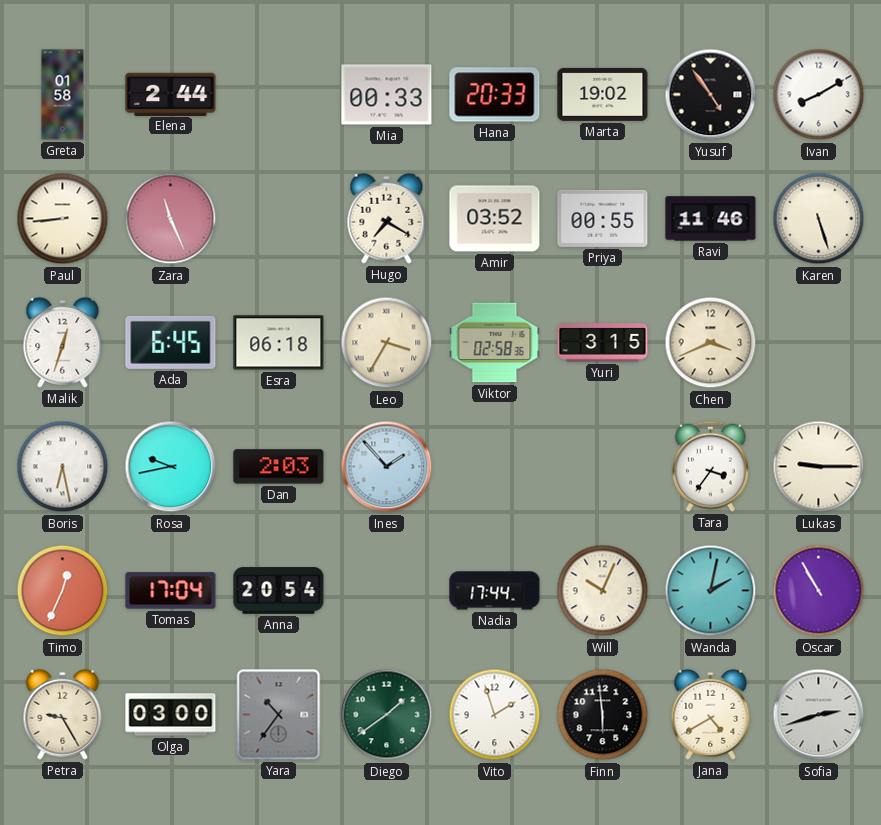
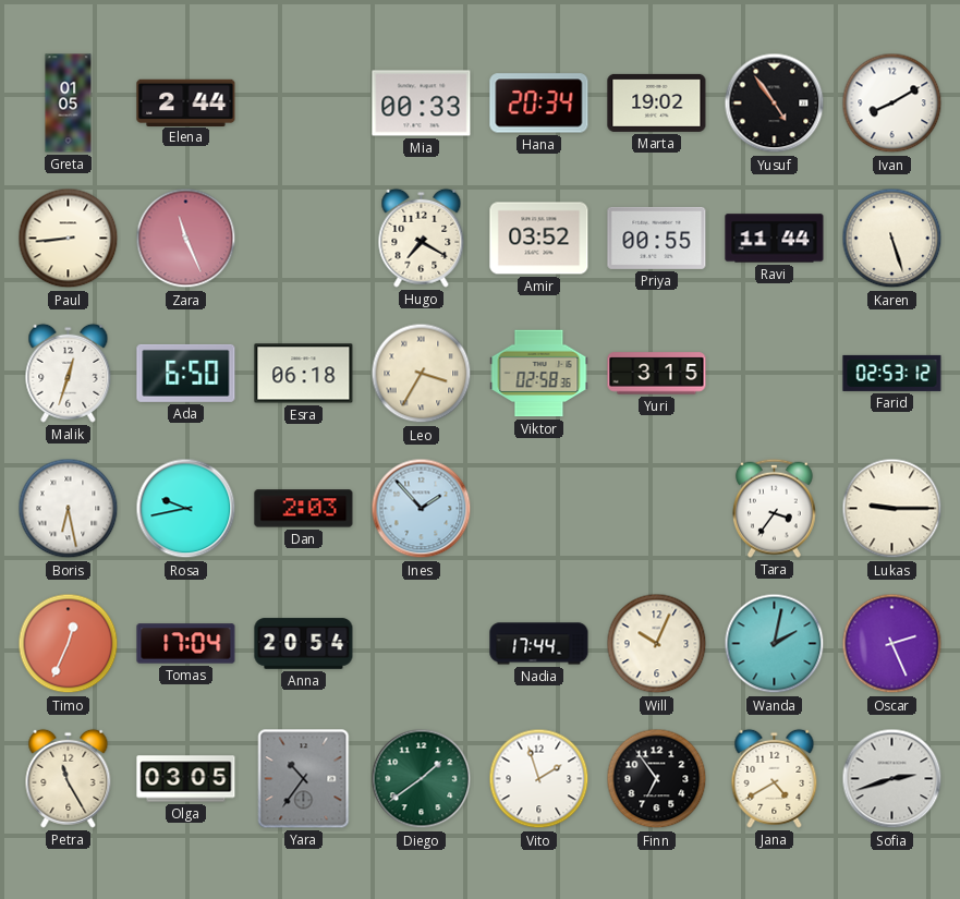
Greta: 01:58 -> 01:05
Hana: 20:33 -> 20:34
Ravi: 11:46 -> 11:44
Ada: 6:45 -> 6:50
Chen: 3:41 -> none
Farid: none -> 02:53
Oscar: 10:55 -> 2:26
Petra: 9:25 -> 11:25
Olga: 03:00 -> 03:05
Finn: 5:59 -> 6:54
